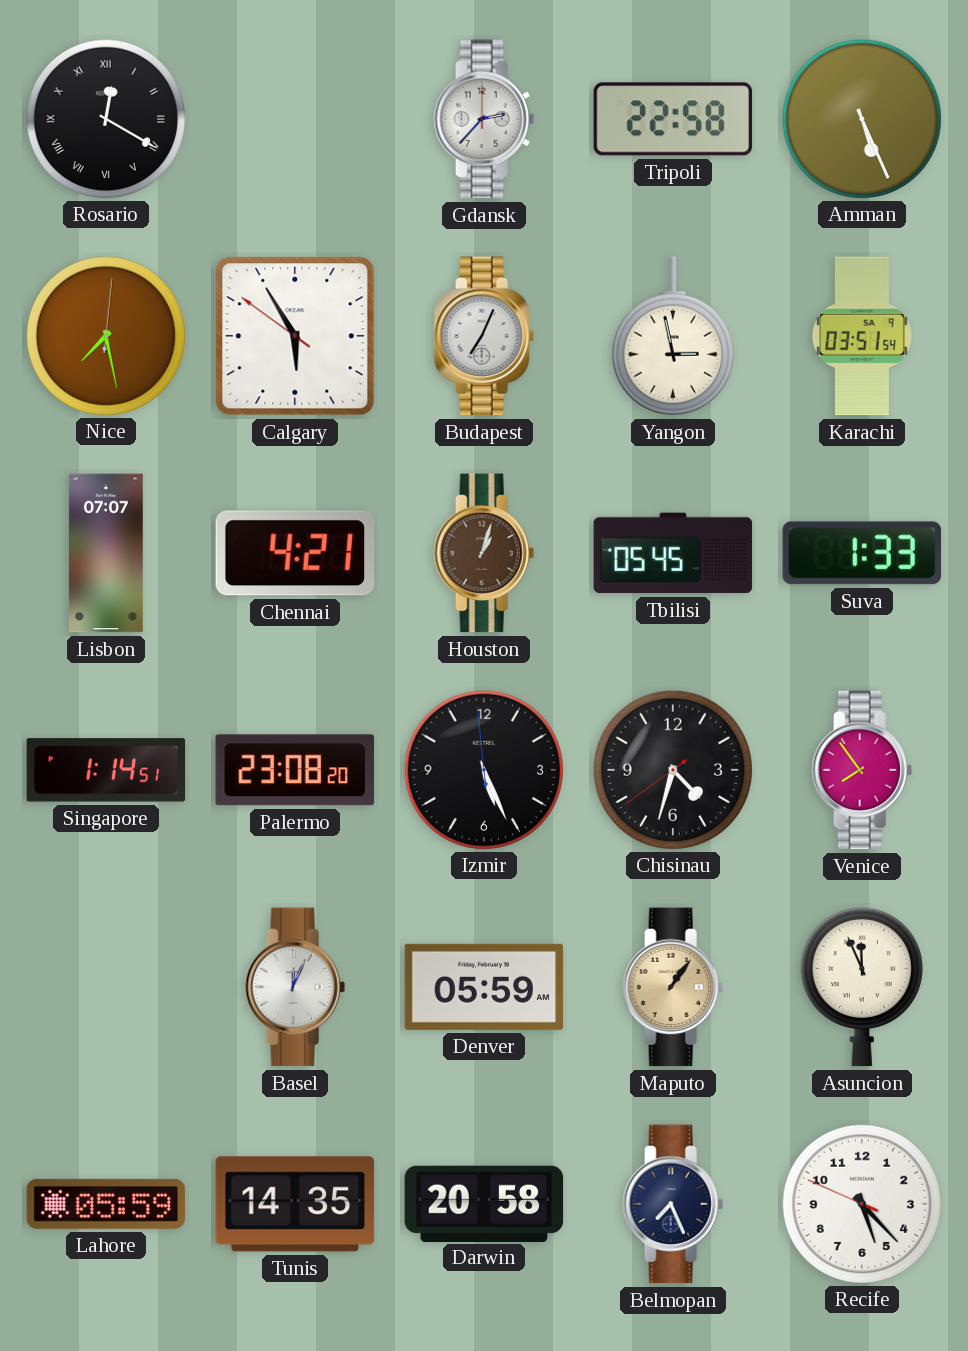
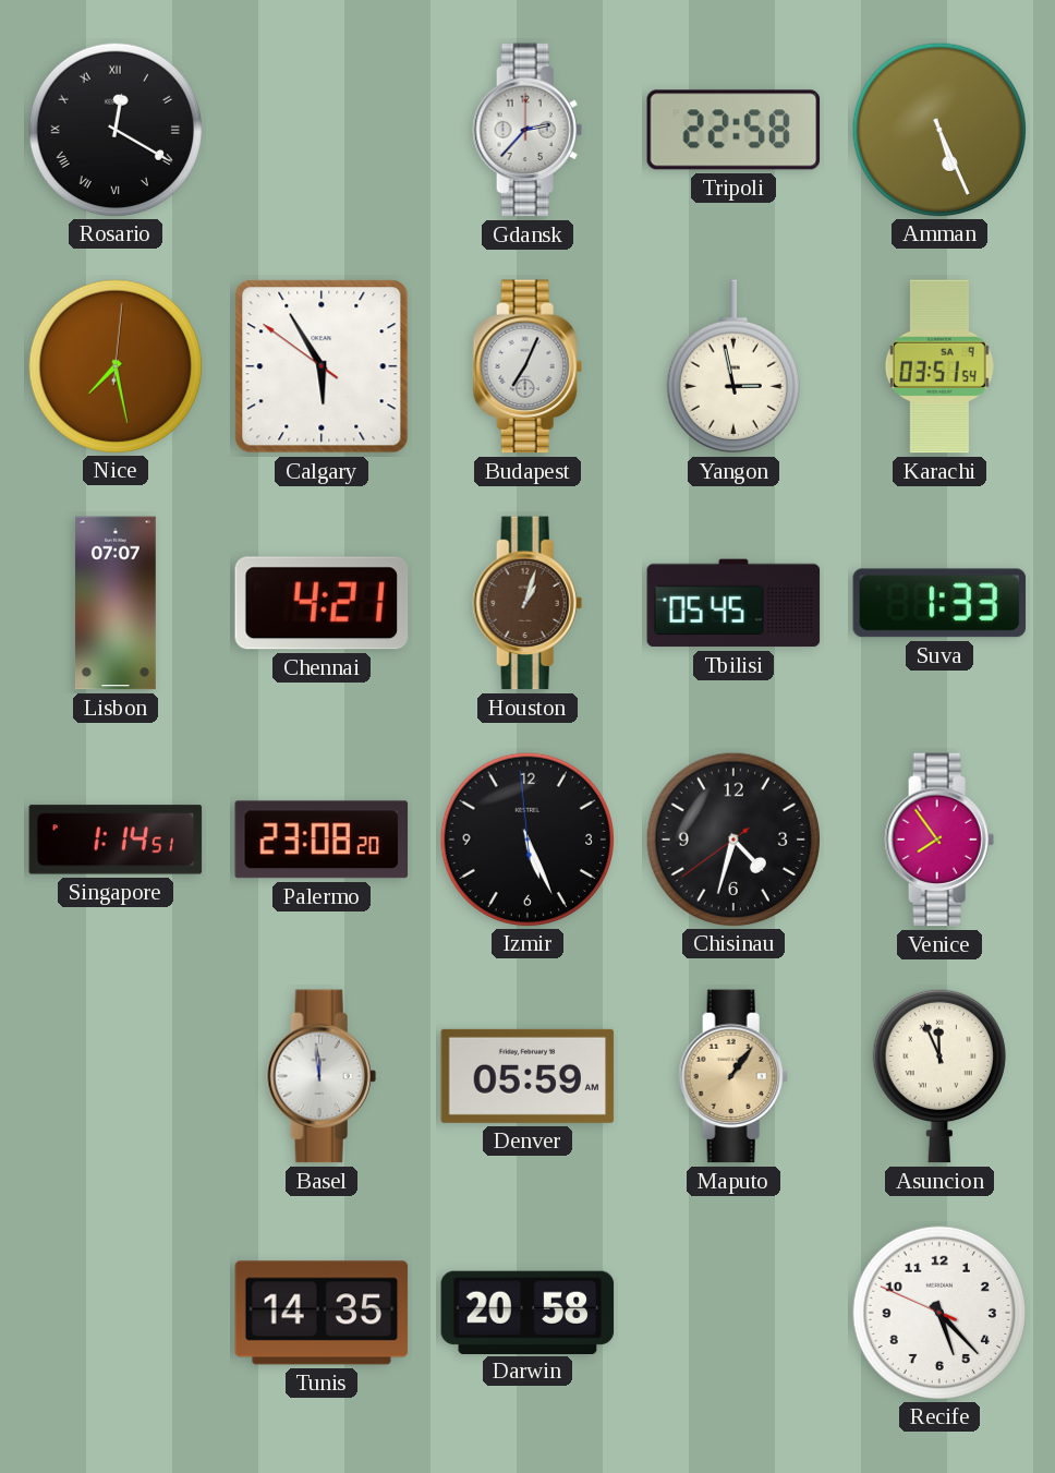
Basel: 12:04 -> 11:59
Lahore: 05:59 -> none
Belmopan: 7:26 -> none
